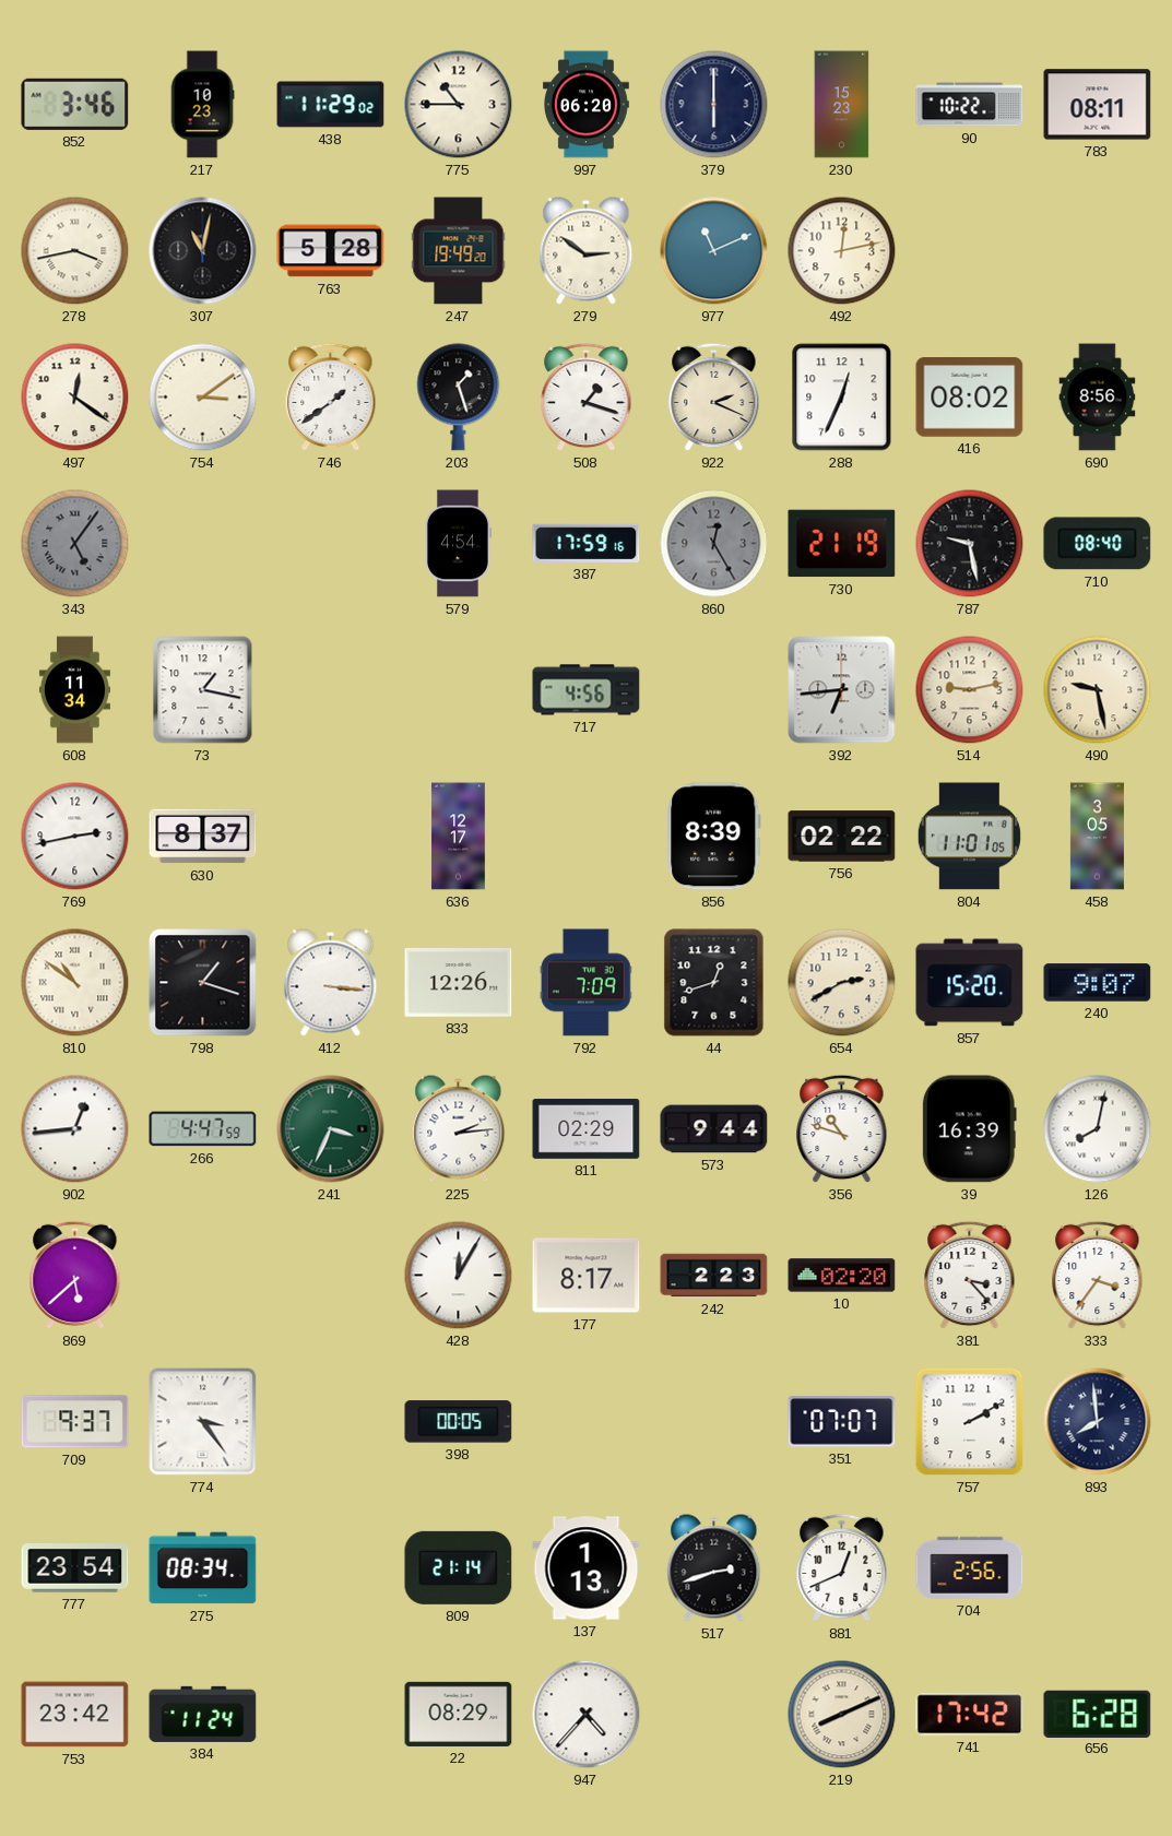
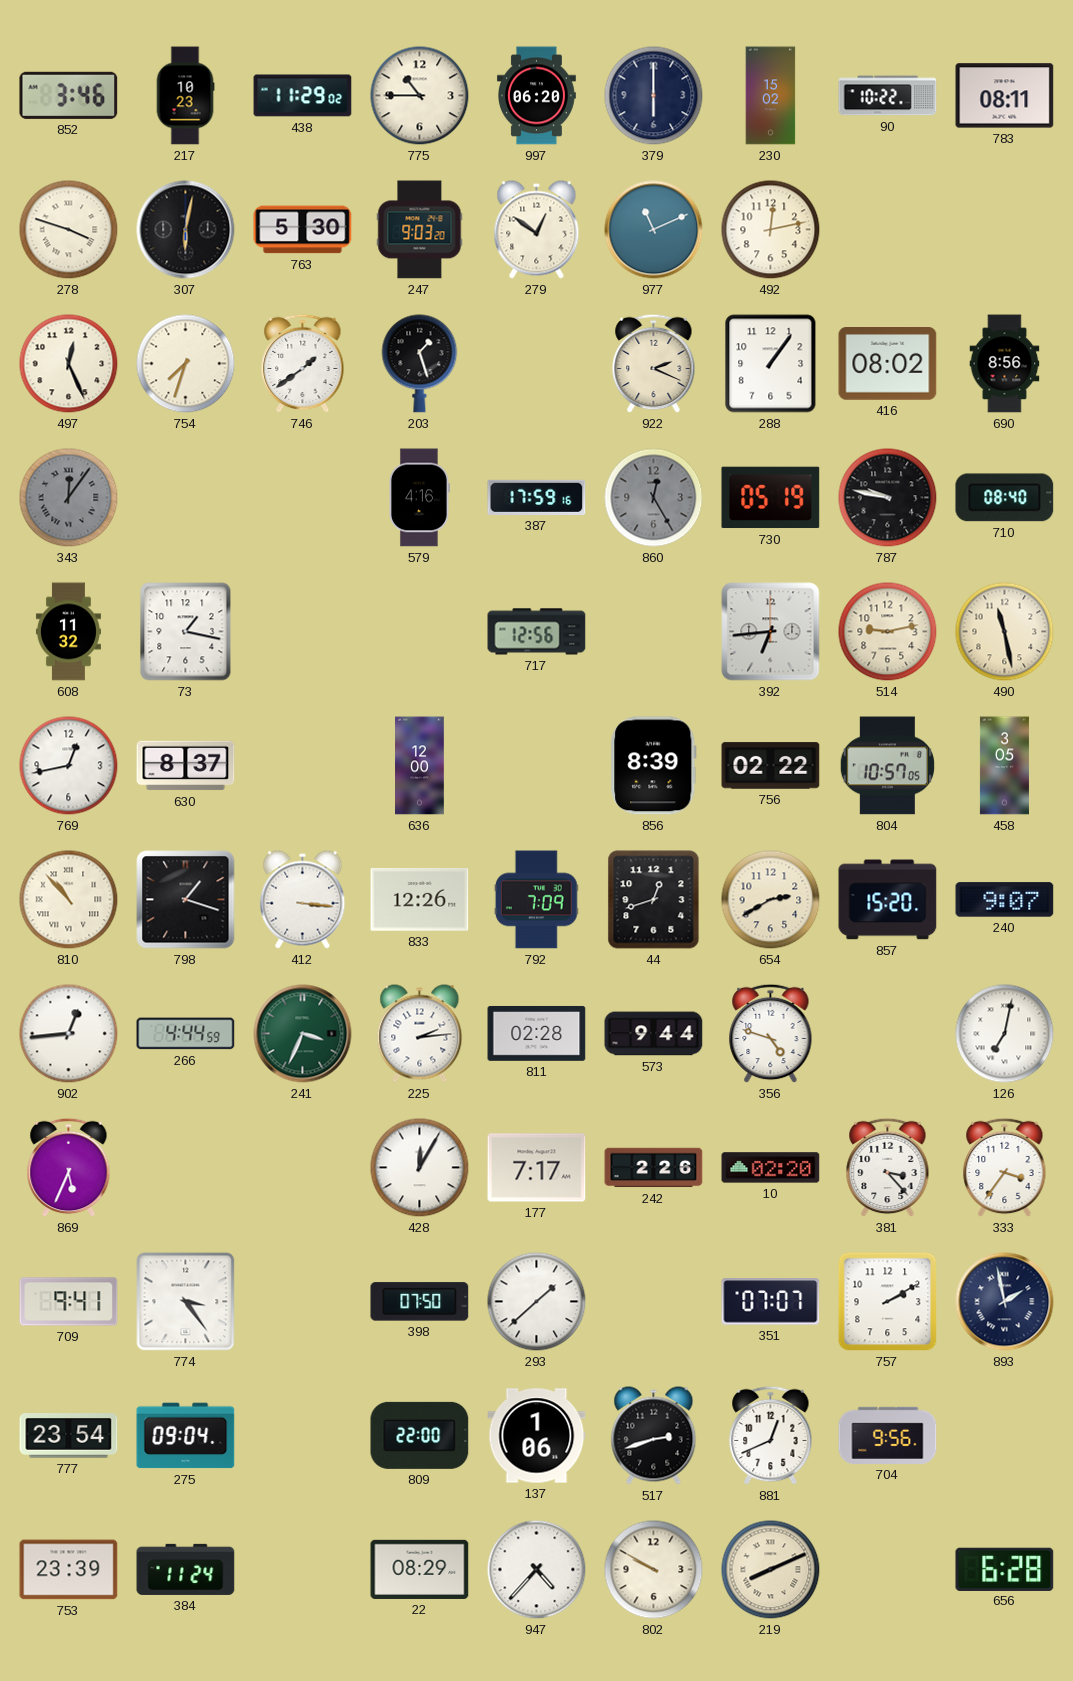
230: 15:23 -> 15:02
278: 3:43 -> 3:48
307: 11:02 -> 6:02
763: 5:28 -> 5:30
247: 19:49 -> 9:03
279: 2:51 -> 12:51
497: 12:21 -> 12:26
754: 3:09 -> 7:33
508: 1:18 -> none
288: 12:34 -> 1:06
343: 5:06 -> 12:06
579: 4:54 -> 4:16
730: 21:19 -> 05:19
787: 9:28 -> 9:47
608: 11:34 -> 11:32
717: 4:56 -> 12:56
490: 9:28 -> 11:28
769: 2:43 -> 12:43
636: 12:17 -> 12:00
804: 11:01 -> 10:57
810: 10:51 -> 10:53
266: 4:47 -> 4:44
811: 02:29 -> 02:28
356: 10:48 -> 4:48
39: 16:39 -> none
126: 8:02 -> 7:02
869: 5:38 -> 5:34
177: 8:17 -> 7:17
242: 2:23 -> 2:26
709: 9:37 -> 9:41
398: 00:05 -> 07:50
293: none -> 1:38
893: 7:59 -> 1:58
275: 08:34 -> 09:04
809: 21:14 -> 22:00
137: 1:13 -> 1:06
704: 2:56 -> 9:56
753: 23:42 -> 23:39
802: none -> 9:50
741: 17:42 -> none
